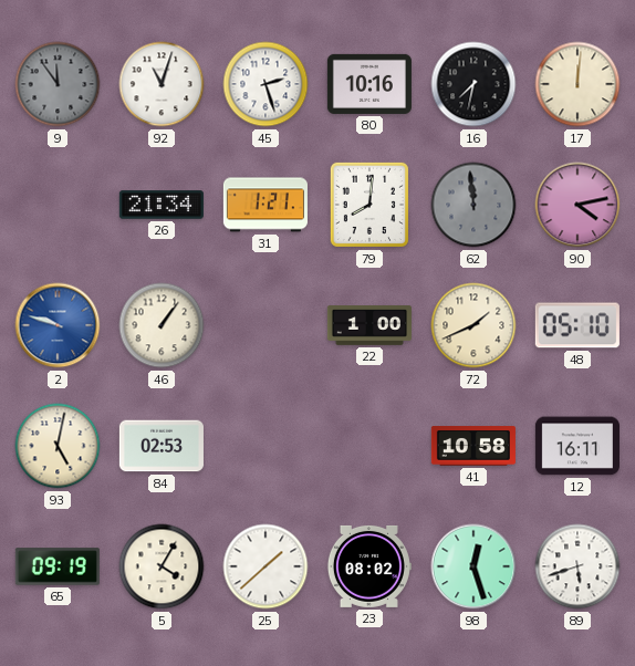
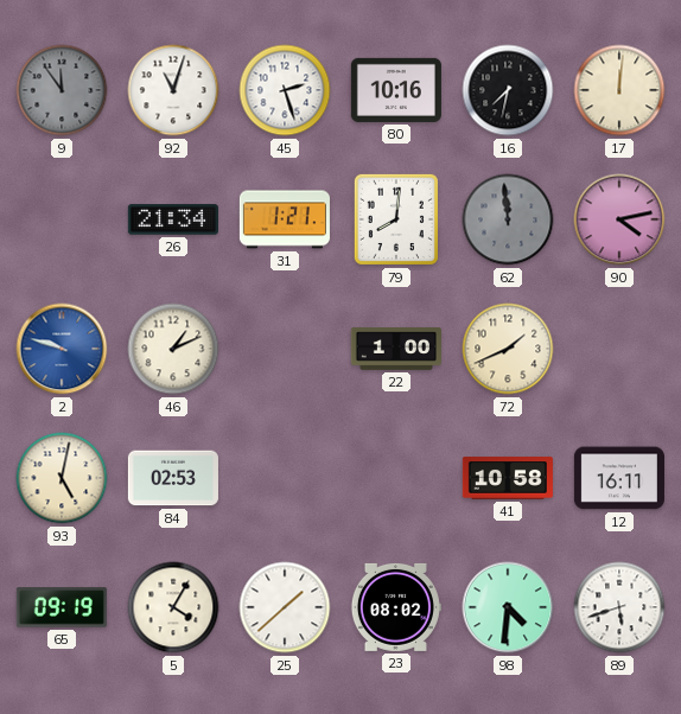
46: 1:06 -> 1:11
48: 05:10 -> none
98: 12:27 -> 4:31
